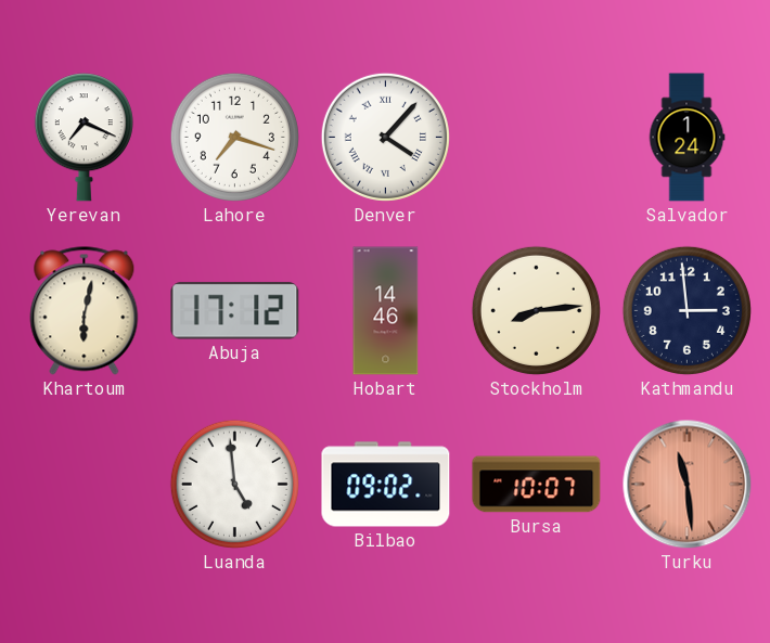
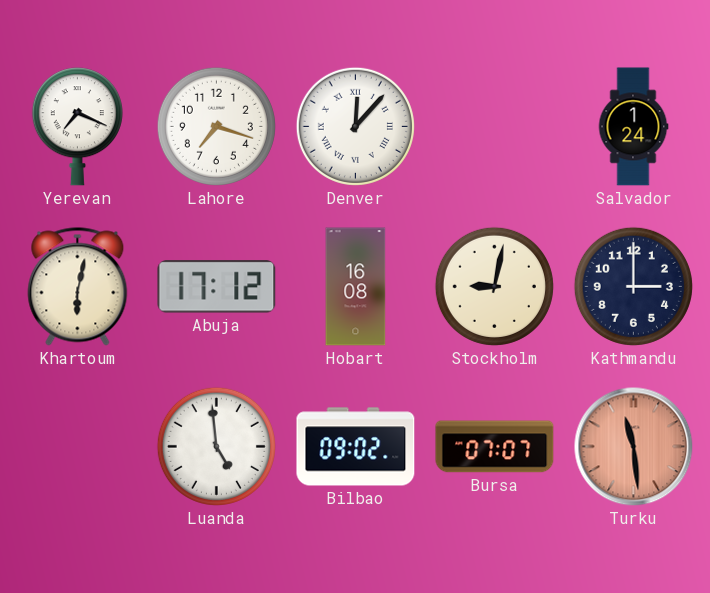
Denver: 4:07 -> 12:07
Hobart: 14:46 -> 16:08
Stockholm: 8:14 -> 9:02
Kathmandu: 2:59 -> 3:00
Bursa: 10:07 -> 07:07
